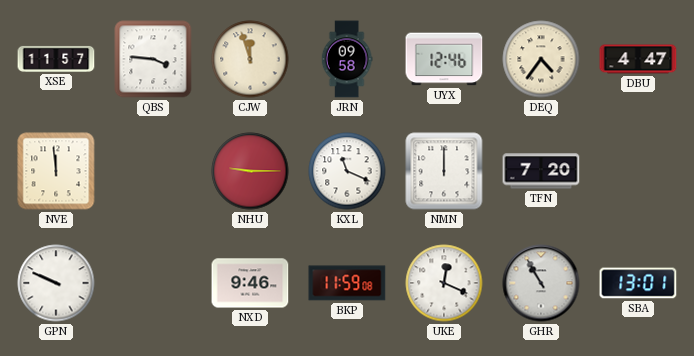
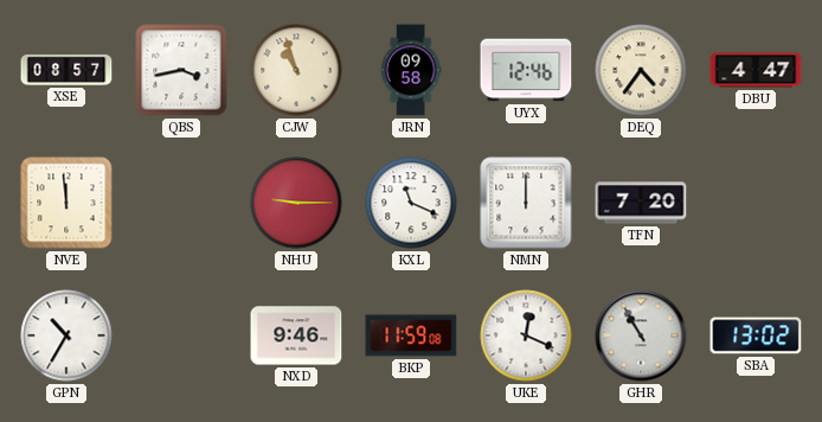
XSE: 11:57 -> 08:57
QBS: 3:46 -> 3:43
CJW: 11:57 -> 10:57
GPN: 9:49 -> 10:35
SBA: 13:01 -> 13:02
